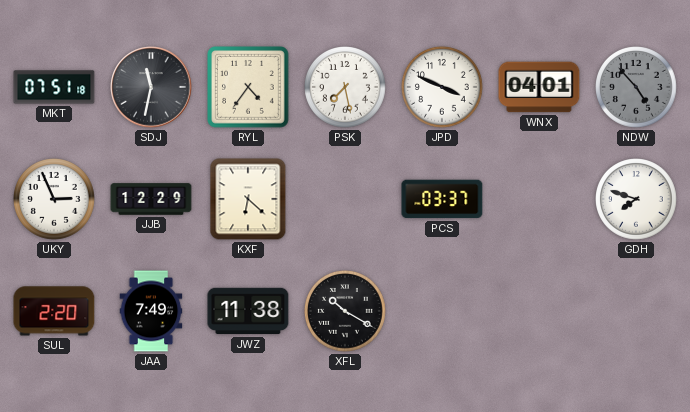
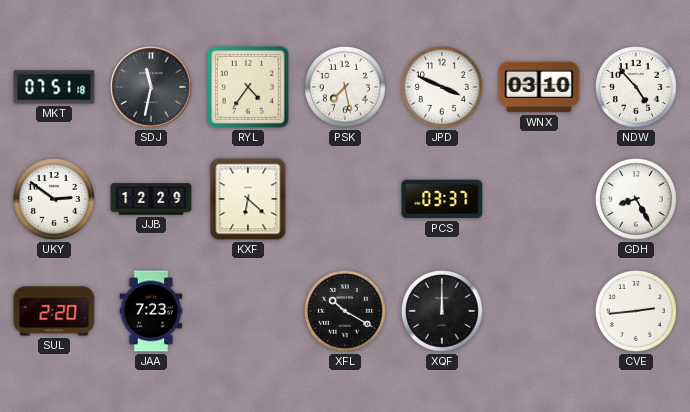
WNX: 04:01 -> 03:10
NDW dial: grey -> white
UKY: 2:56 -> 2:51
GDH: 7:48 -> 8:25
JAA: 7:49 -> 7:23
JWZ: 11:38 -> none
XQF: none -> 12:00
CVE: none -> 2:44
